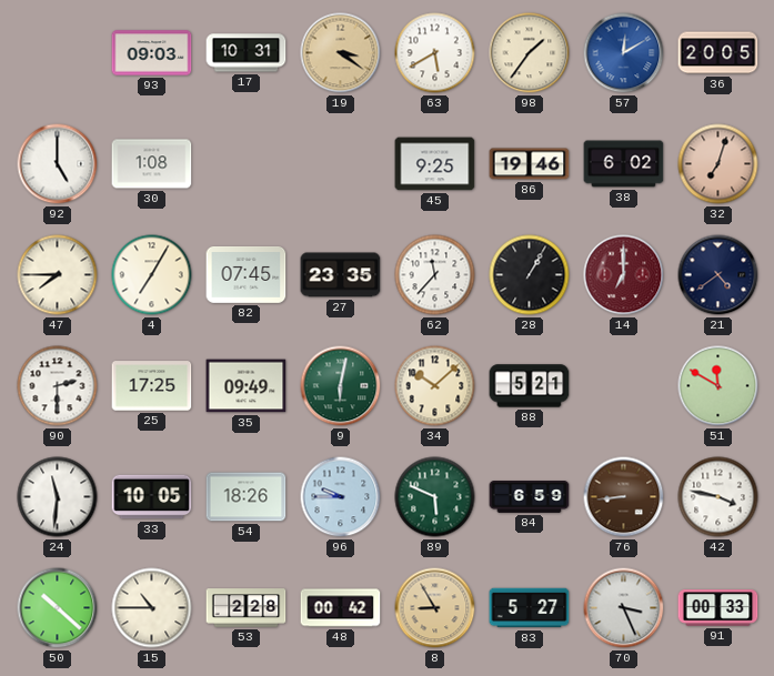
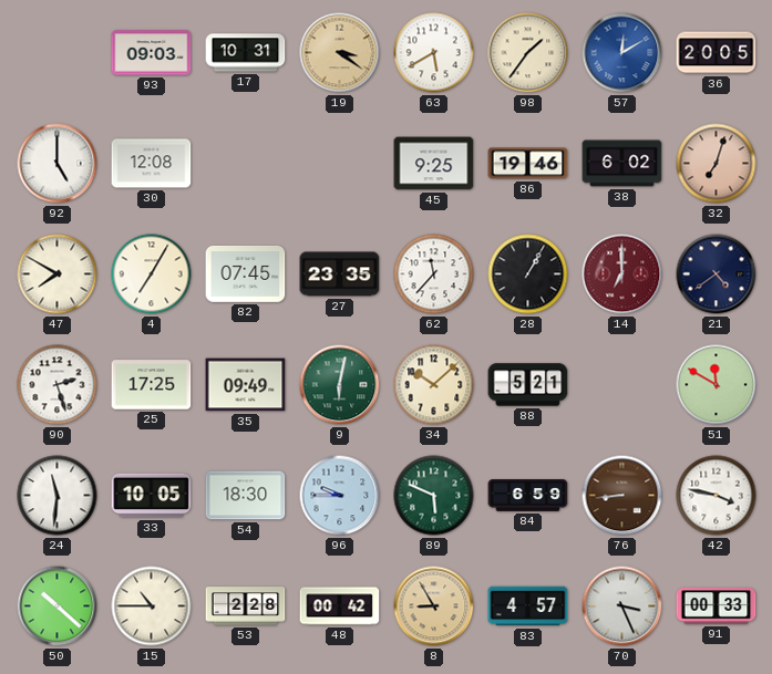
30: 1:08 -> 12:08
47: 7:45 -> 7:50
90: 2:30 -> 2:27
54: 18:26 -> 18:30
83: 5:27 -> 4:57
